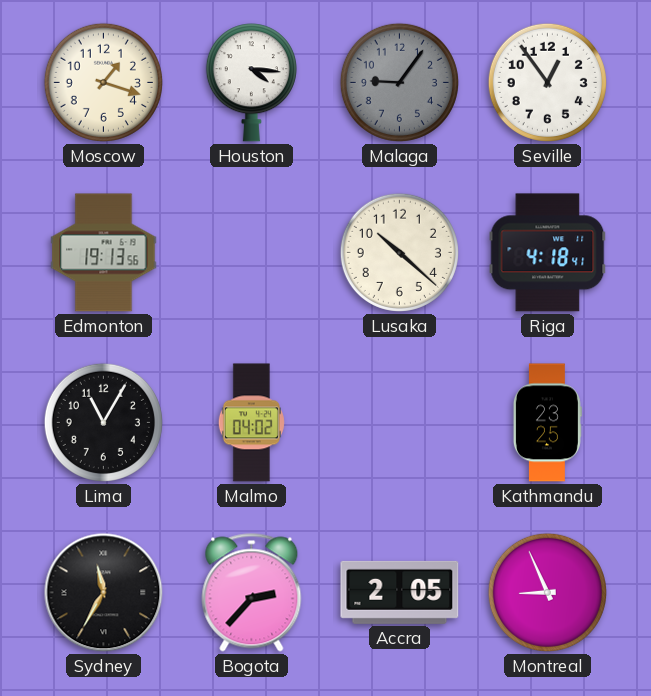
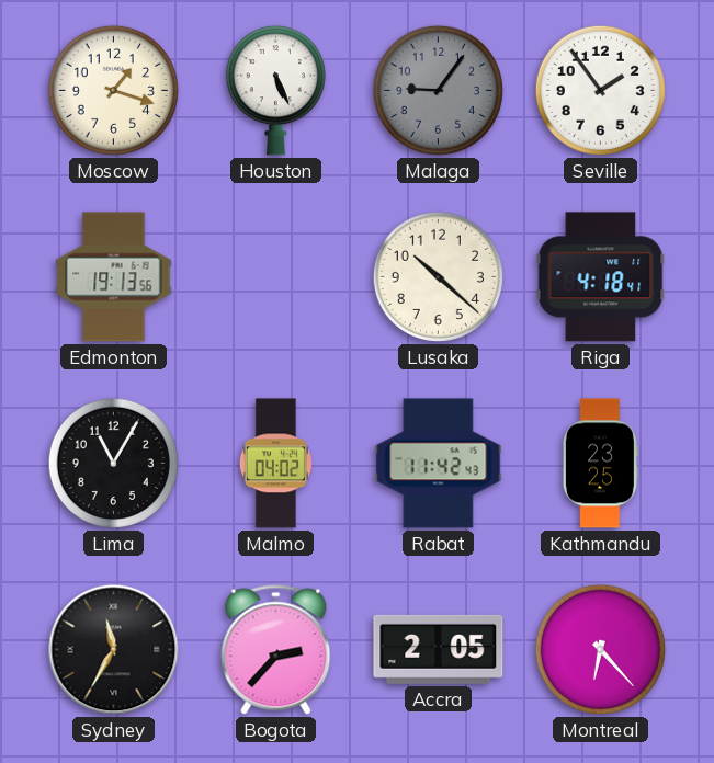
Houston: 4:16 -> 5:26
Seville: 12:54 -> 1:54
Rabat: none -> 11:42
Montreal: 8:56 -> 6:23
